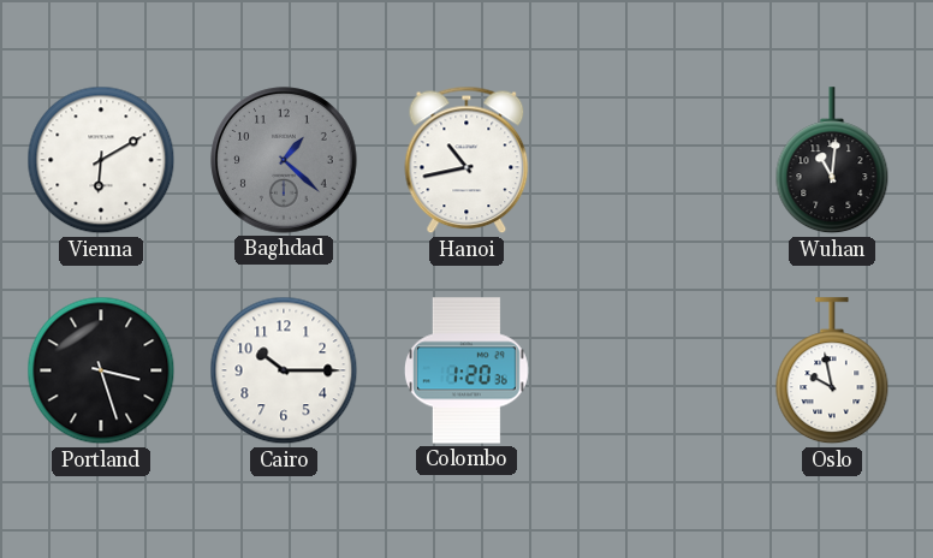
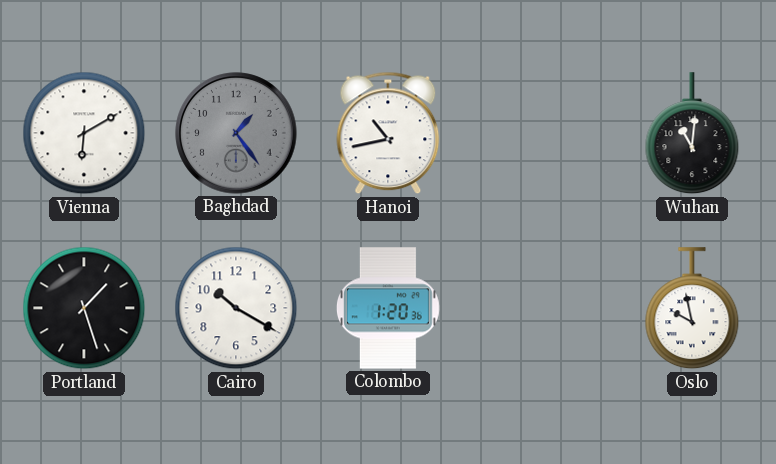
Baghdad: 1:22 -> 1:24
Portland: 3:27 -> 1:27
Cairo: 10:15 -> 10:20
